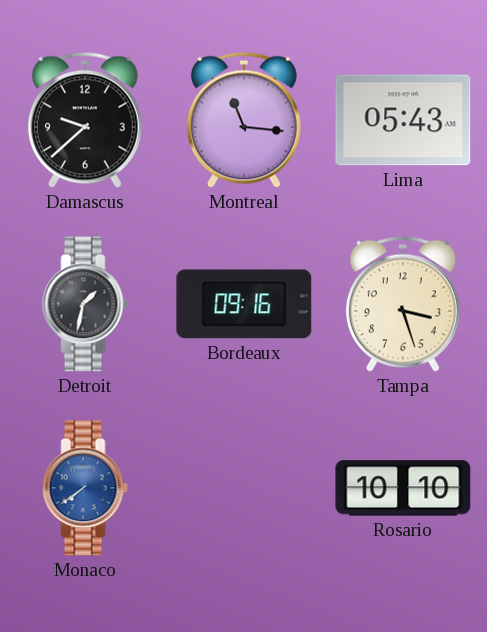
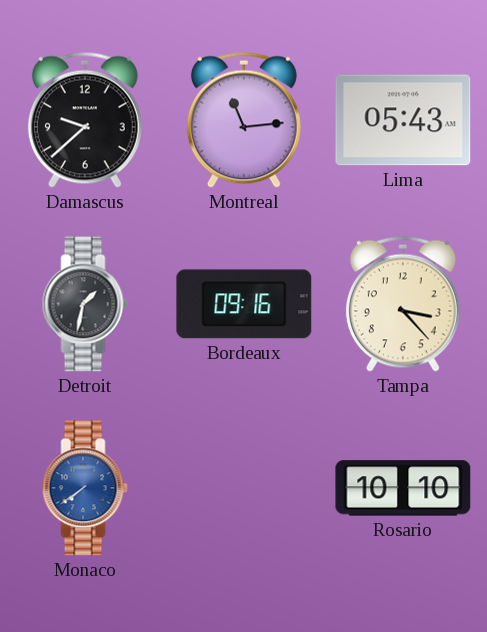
Montreal: 11:16 -> 11:14
Tampa: 3:27 -> 3:23
